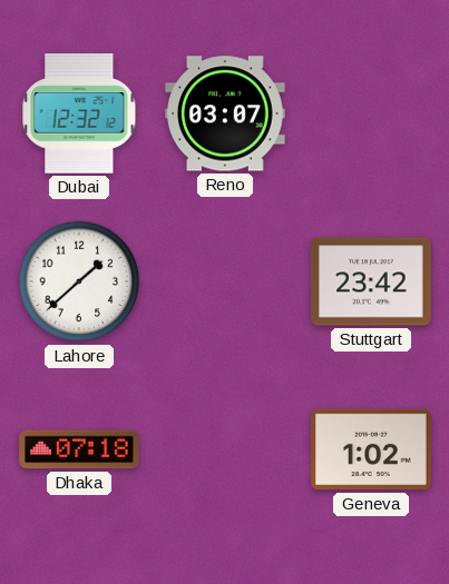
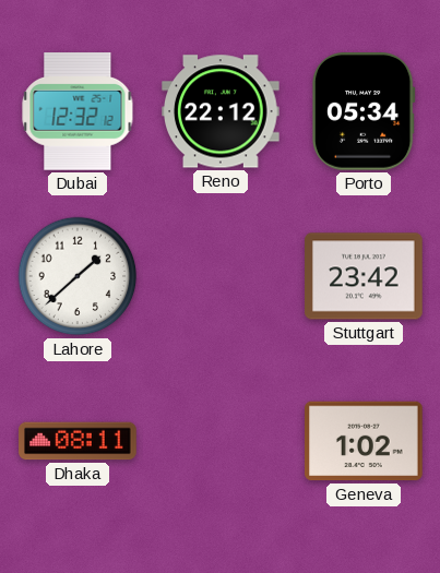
Reno: 03:07 -> 22:12
Porto: none -> 05:34
Dhaka: 07:18 -> 08:11
